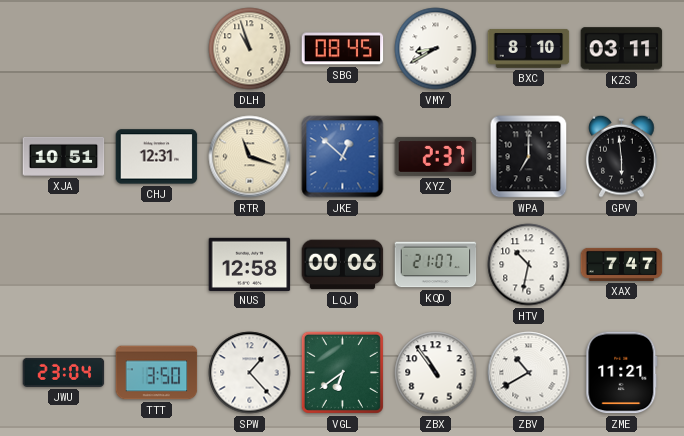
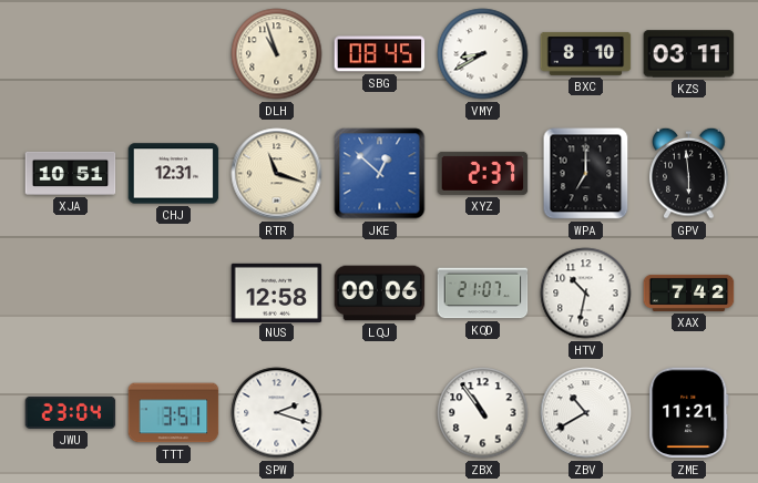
XAX: 7:47 -> 7:42
TTT: 3:50 -> 3:51
SPW: 1:23 -> 2:18
VGL: 6:39 -> none
